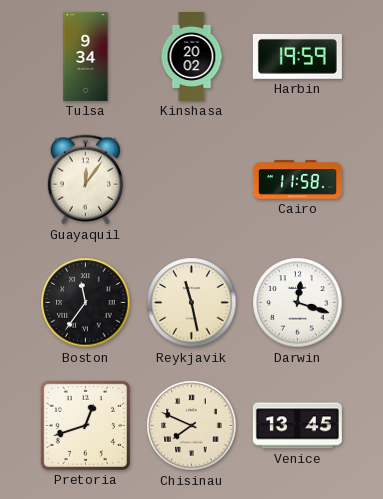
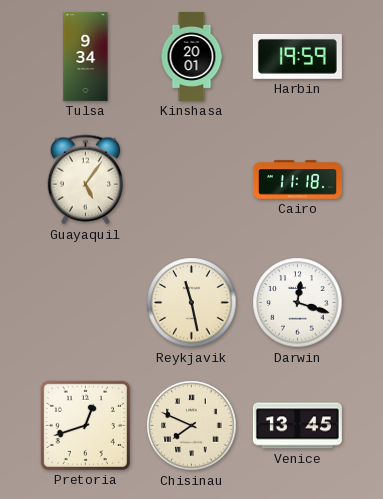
Kinshasa: 20:02 -> 20:01
Guayaquil: 12:06 -> 5:06
Cairo: 11:58 -> 11:18
Boston: 11:36 -> none
